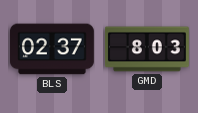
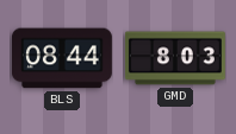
BLS: 02:37 -> 08:44
